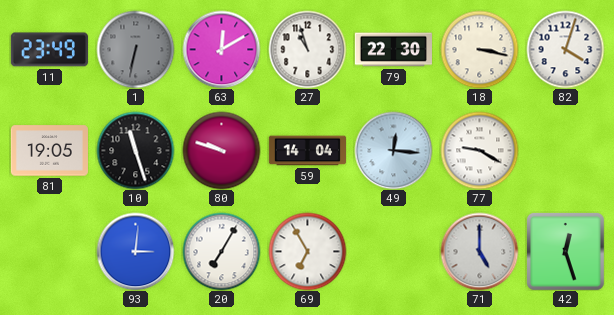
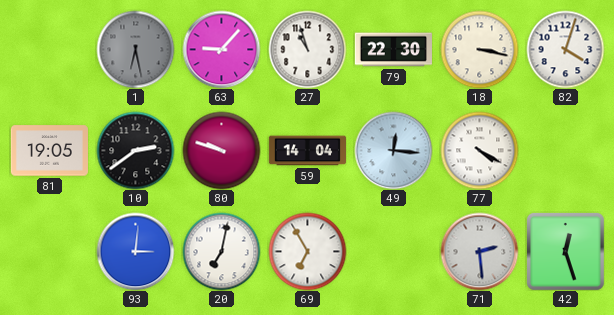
11: 23:49 -> none
1: 6:32 -> 6:28
63: 12:10 -> 9:07
10: 11:27 -> 2:39
77: 9:20 -> 4:20
20: 7:05 -> 7:02
71: 5:00 -> 2:29
